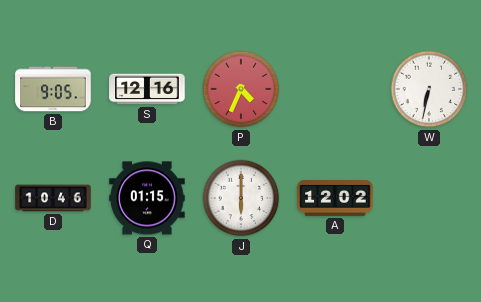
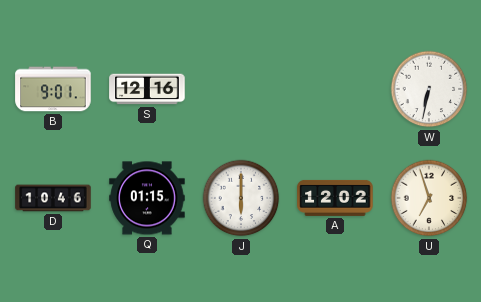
B: 9:05 -> 9:01
P: 4:34 -> none
U: none -> 6:57
